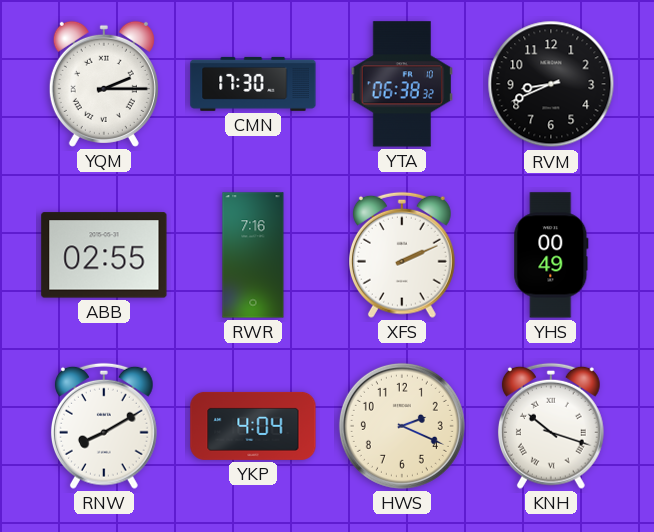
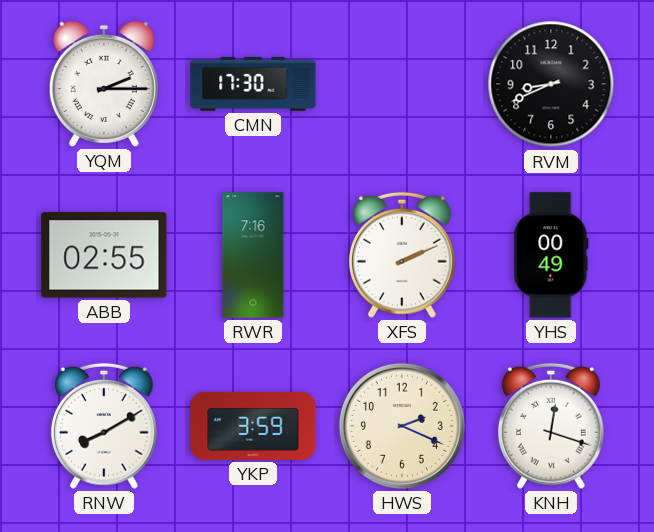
YTA: 06:38 -> none
YKP: 4:04 -> 3:59
KNH: 10:18 -> 12:18
